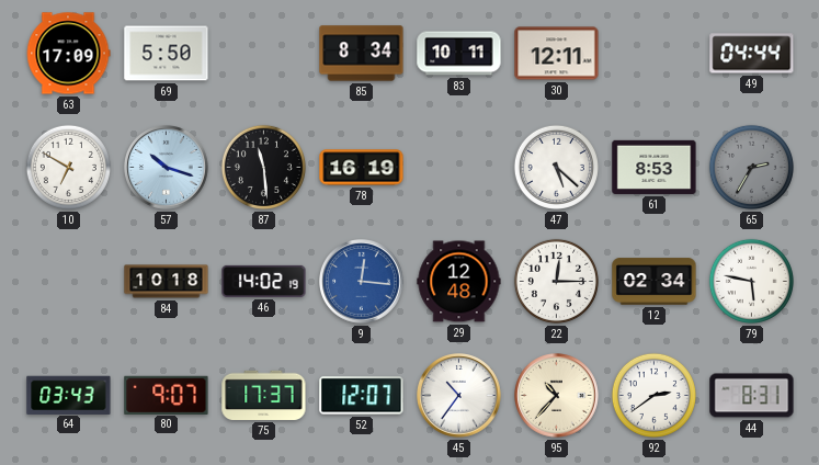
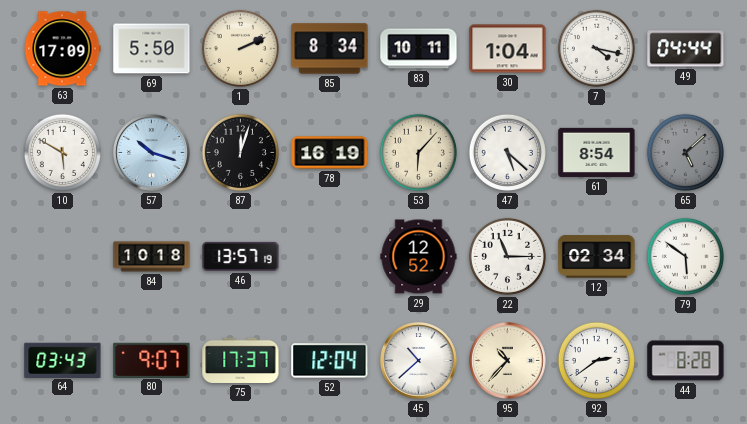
1: none -> 2:11
30: 12:11 -> 1:04
7: none -> 4:17
10: 6:50 -> 5:50
87: 11:29 -> 12:03
53: none -> 6:07
61: 8:53 -> 8:54
65: 2:35 -> 5:08
46: 14:02 -> 13:57
9: 12:16 -> none
29: 12:48 -> 12:52
22: 12:15 -> 11:15
79: 5:47 -> 5:51
52: 12:07 -> 12:04
45: 10:36 -> 10:38
44: 8:31 -> 8:28
